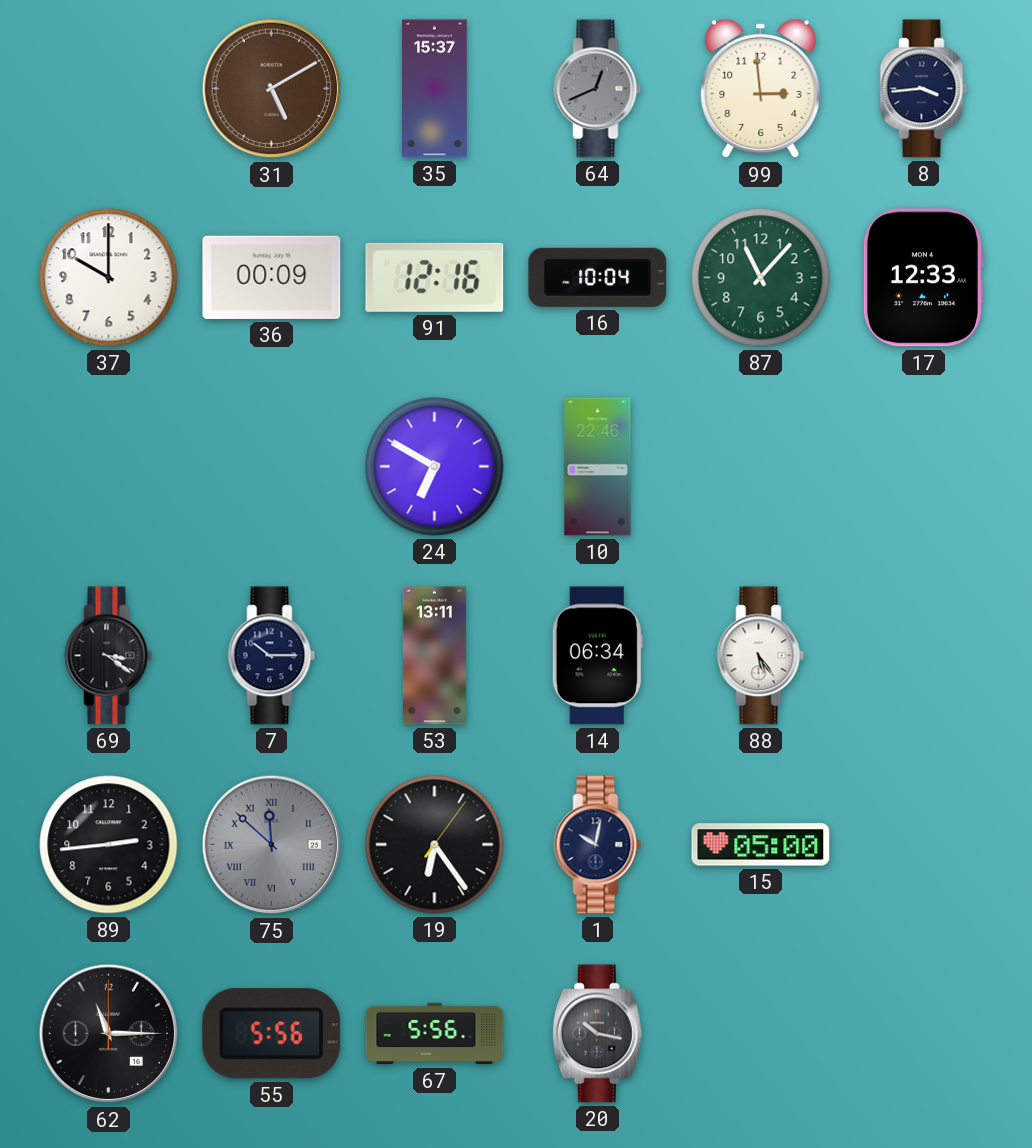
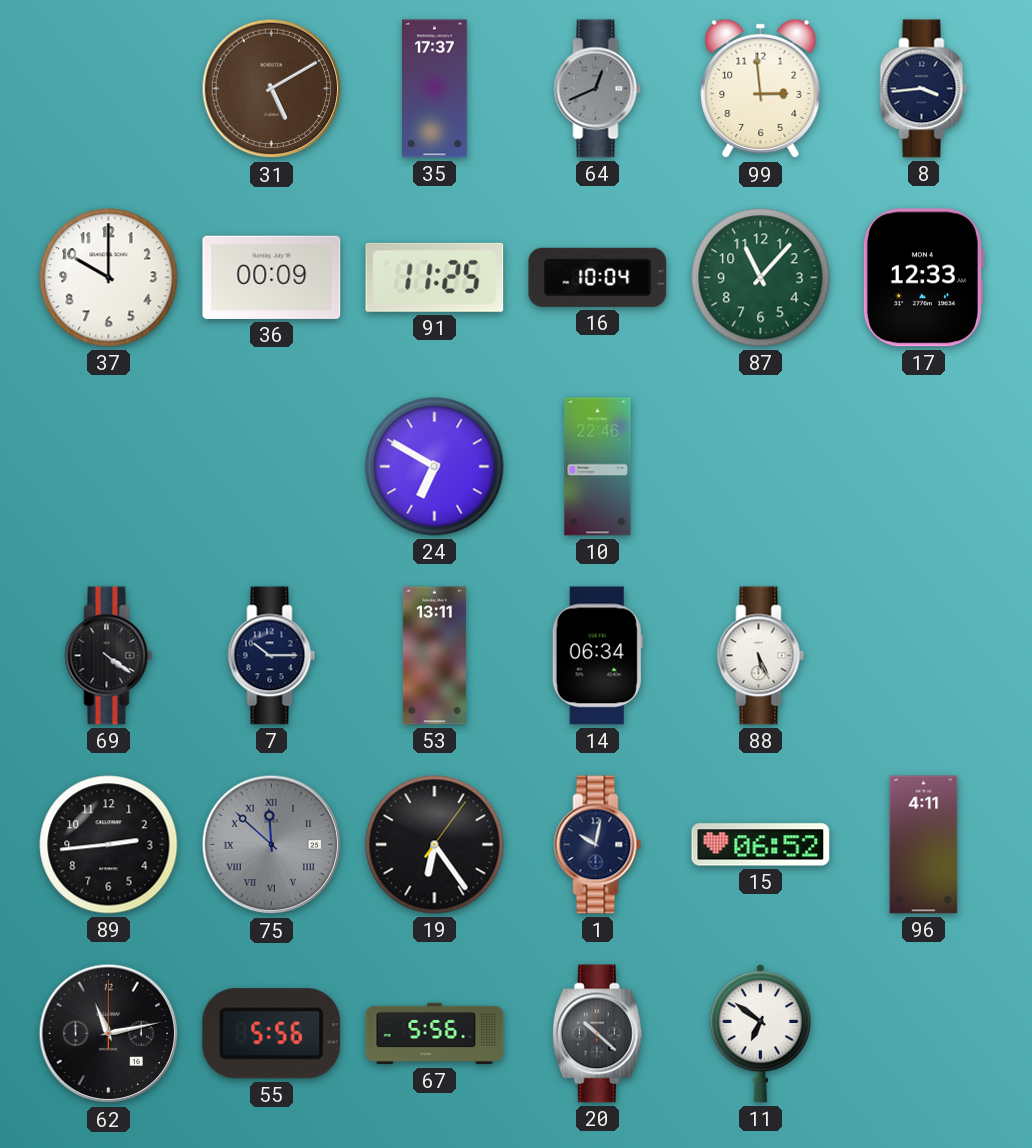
35: 15:37 -> 17:37
91: 12:16 -> 11:25
69: 3:21 -> 4:21
88: 5:24 -> 5:26
15: 05:00 -> 06:52
96: none -> 4:11
62: 11:15 -> 11:13
20: 10:17 -> 10:22
11: none -> 6:51
